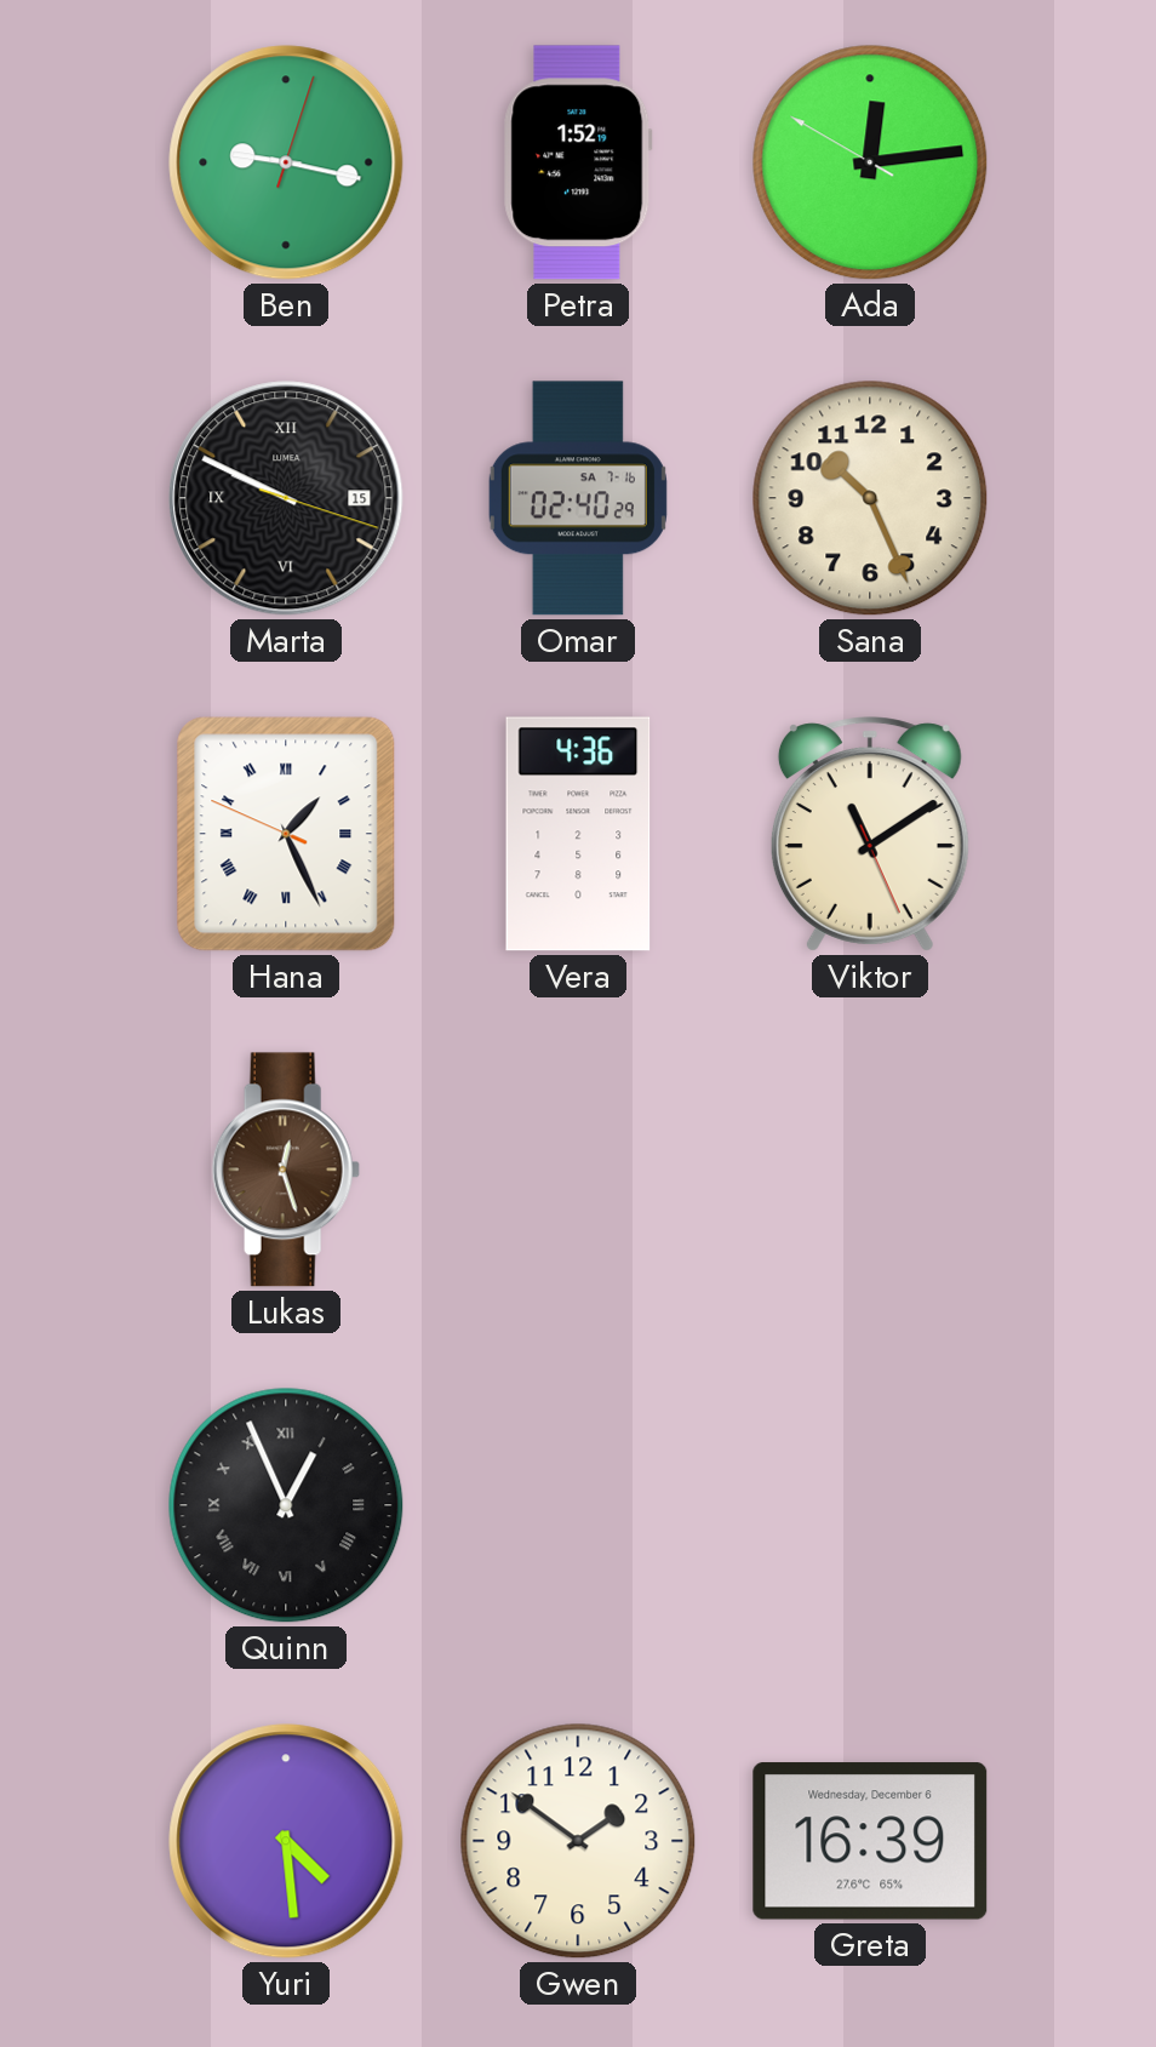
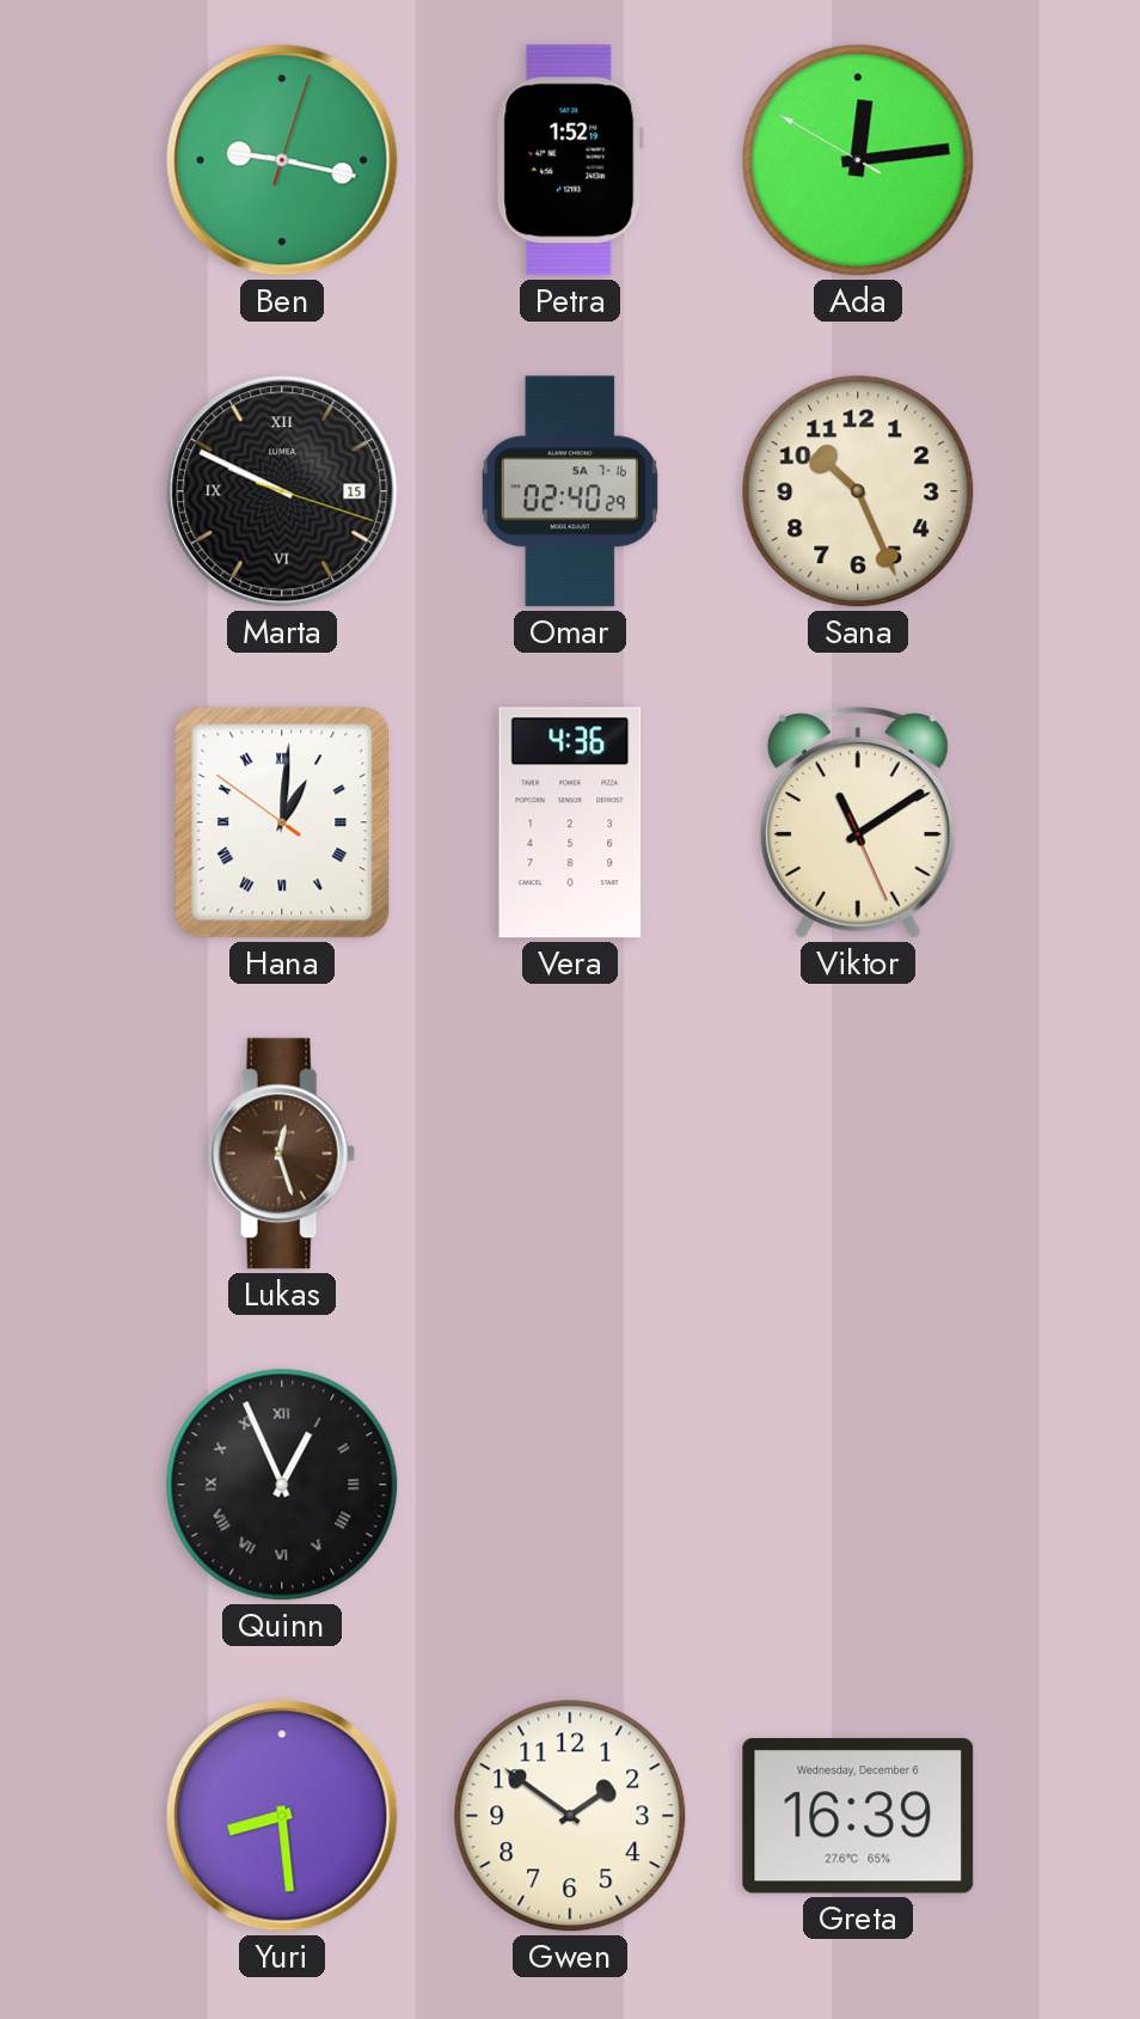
Hana: 1:25 -> 1:00
Yuri: 4:29 -> 8:29
